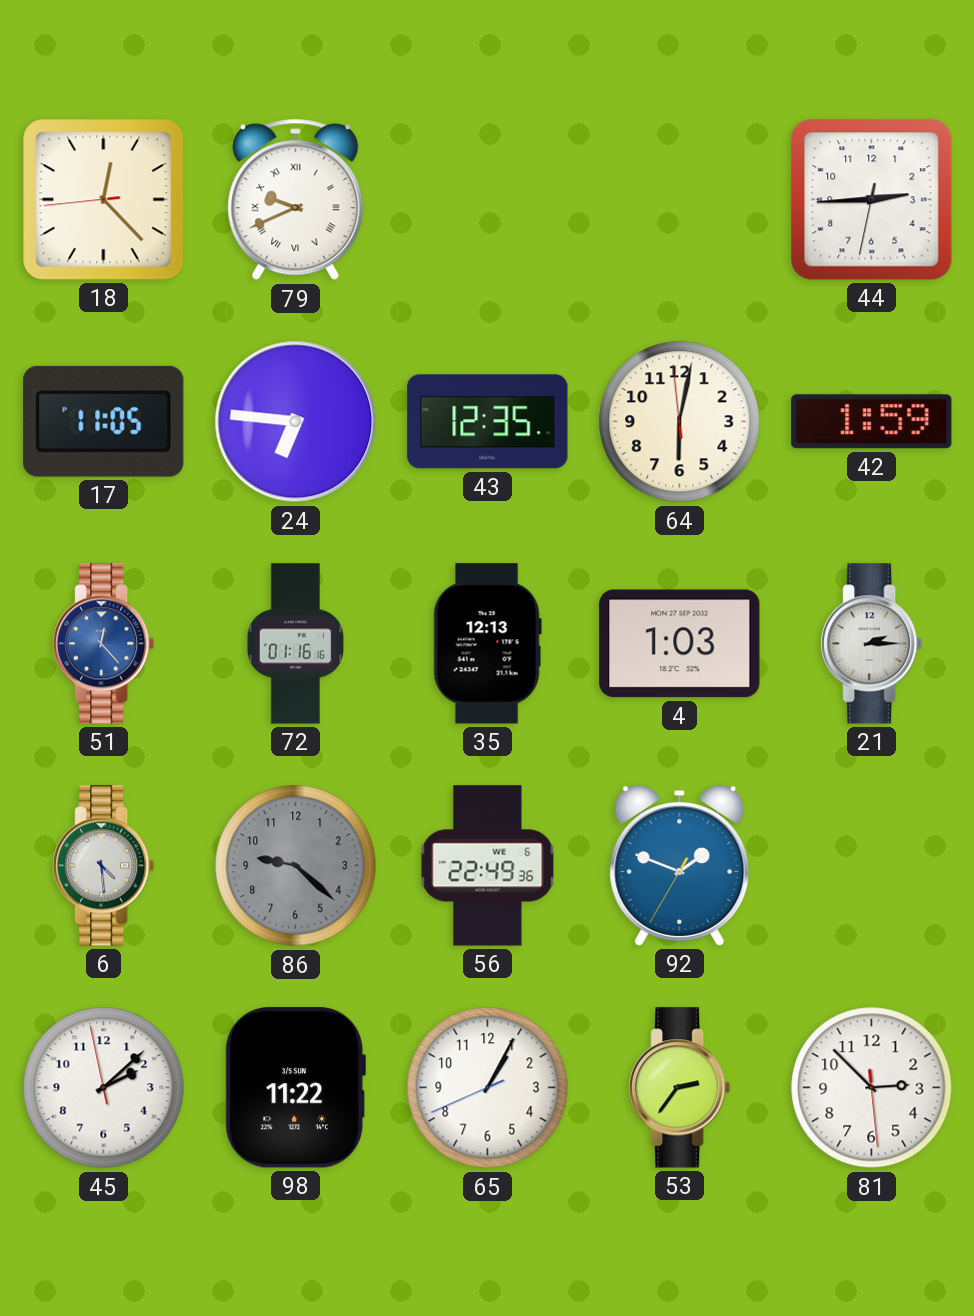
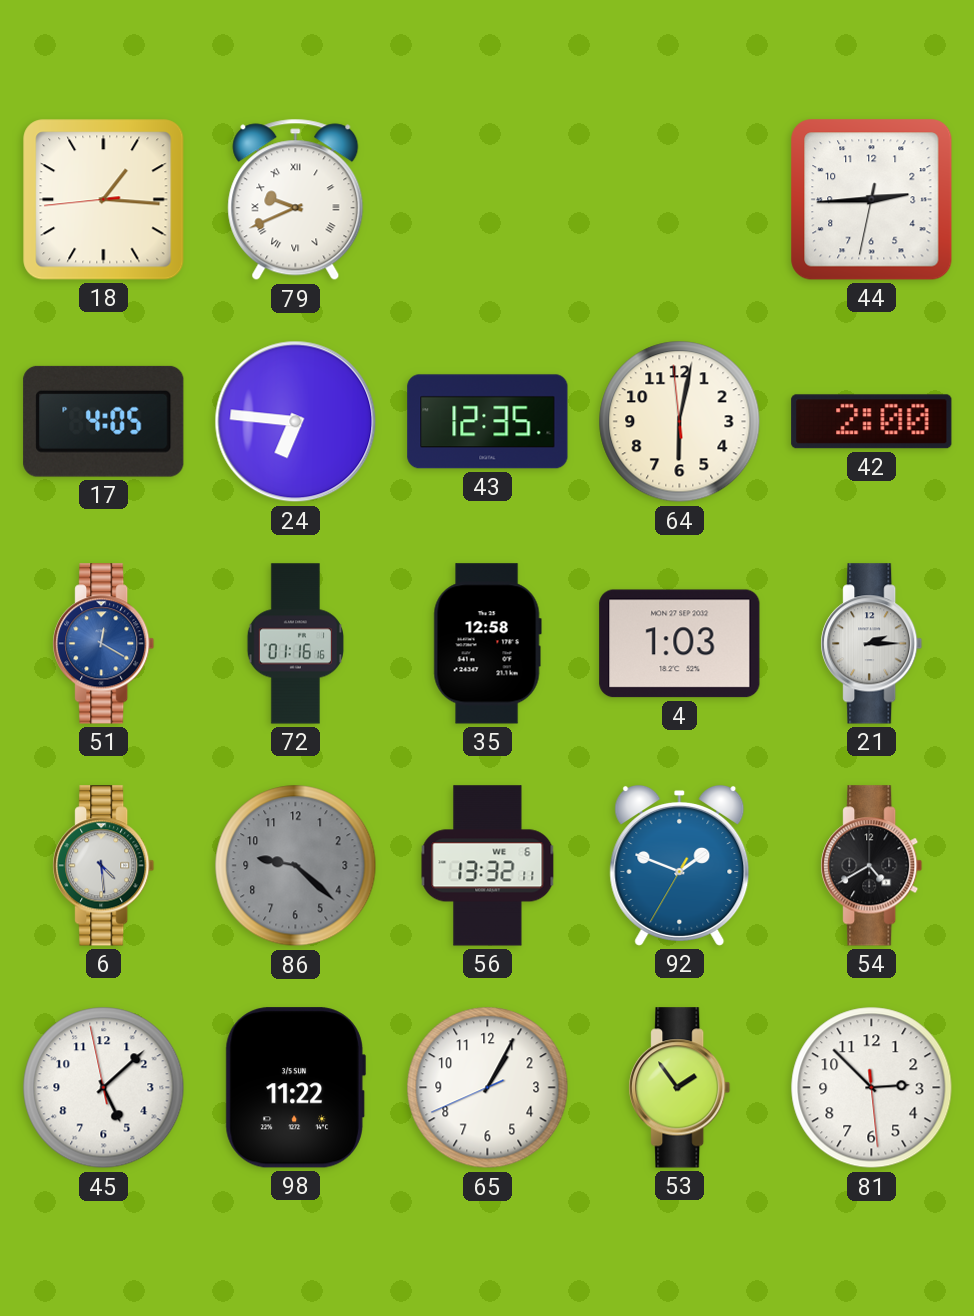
18: 12:22 -> 1:15
17: 11:05 -> 4:05
42: 1:59 -> 2:00
51: 12:23 -> 12:20
35: 12:13 -> 12:58
56: 22:49 -> 13:32
54: none -> 4:40
45: 2:07 -> 5:07
53: 2:36 -> 1:54
